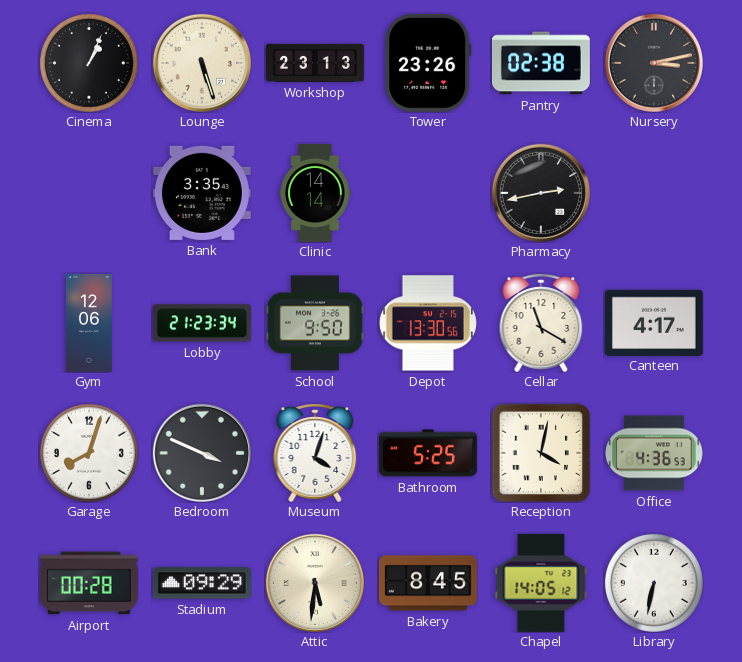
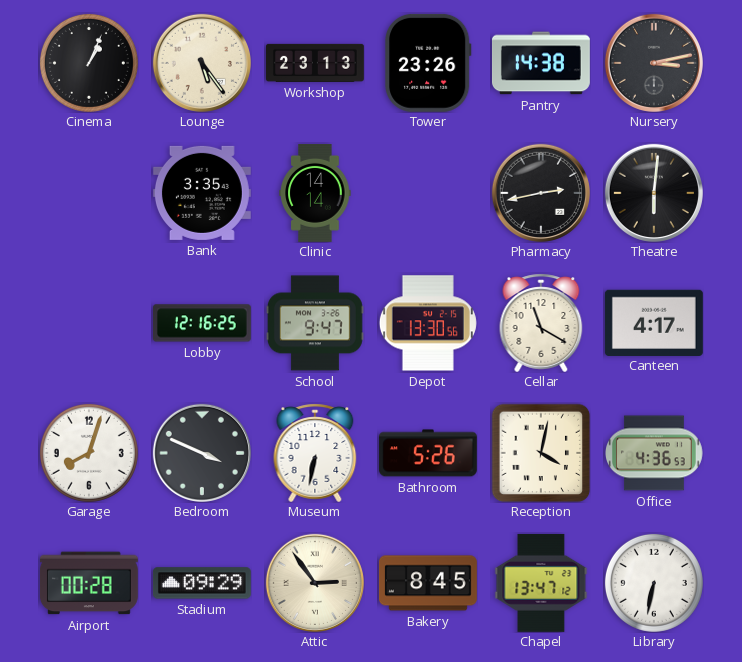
Lounge: 5:27 -> 5:24
Pantry: 02:38 -> 14:38
Theatre: none -> 6:01
Gym: 12:06 -> none
Lobby: 21:23 -> 12:16
School: 9:50 -> 9:47
Museum: 4:03 -> 6:32
Bathroom: 5:25 -> 5:26
Attic: 5:31 -> 2:54
Chapel: 14:05 -> 13:47
